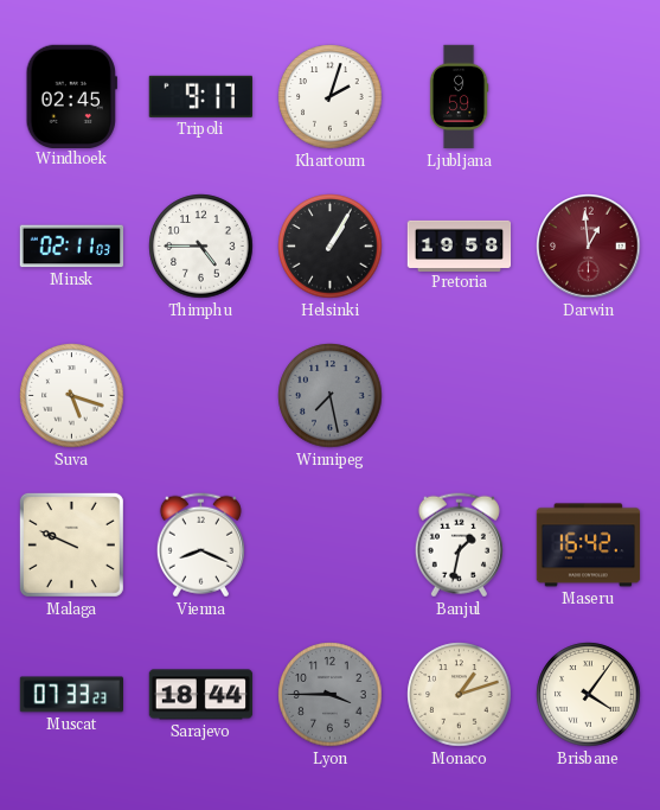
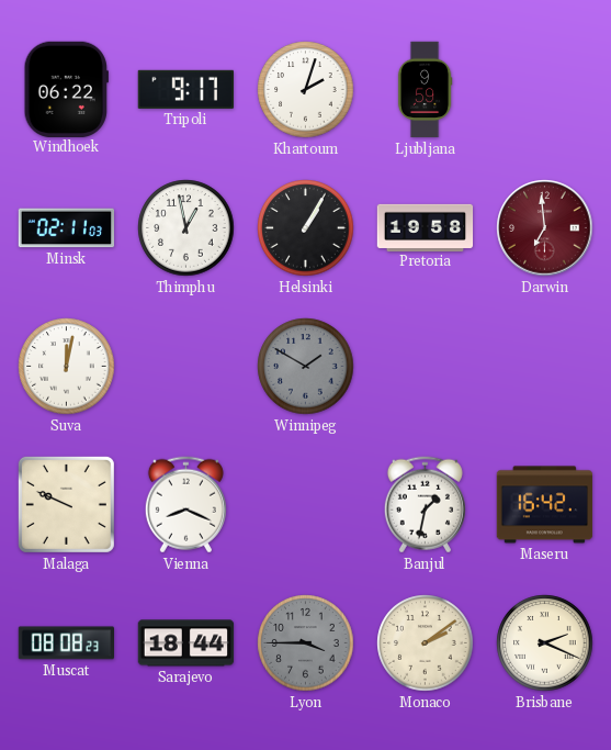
Windhoek: 02:45 -> 06:22
Thimphu: 4:45 -> 12:58
Darwin: 12:59 -> 6:59
Suva: 5:18 -> 12:02
Winnipeg: 7:28 -> 1:50
Muscat: 07:33 -> 08:08
Monaco: 1:12 -> 2:09
Brisbane: 4:06 -> 2:19
